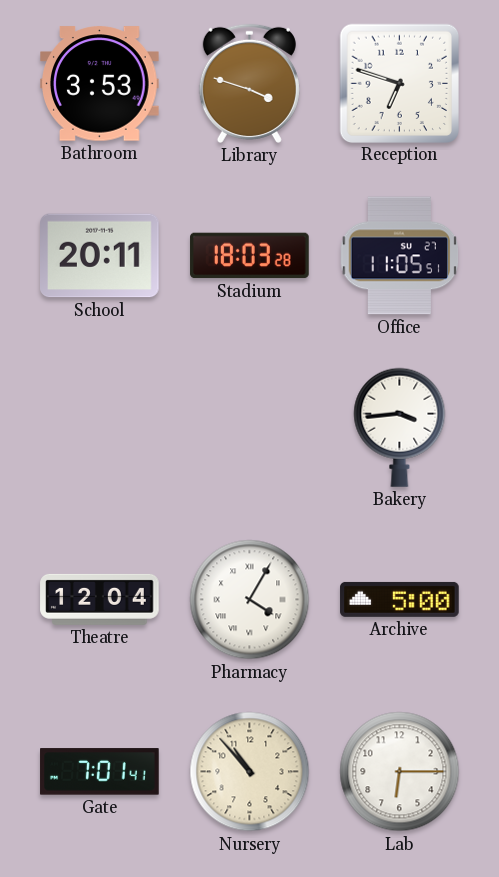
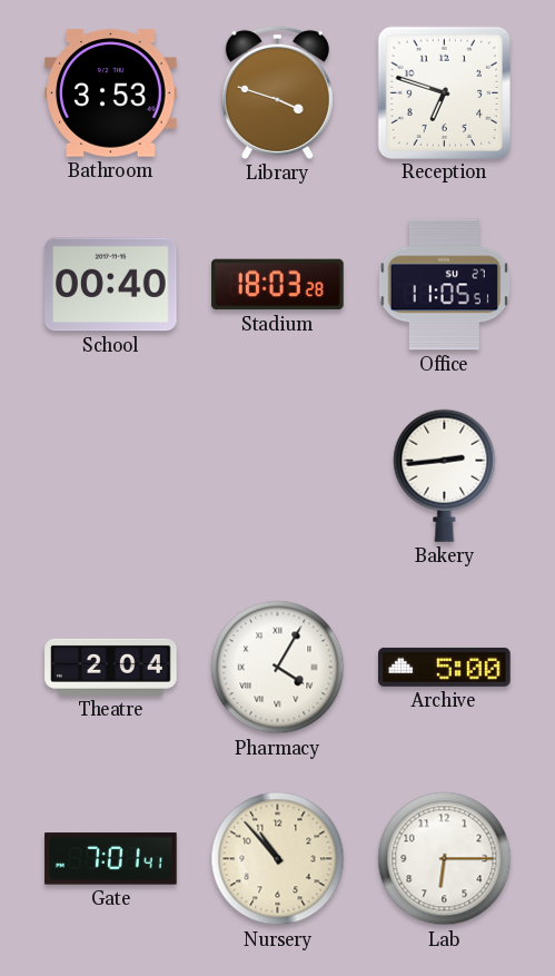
School: 20:11 -> 00:40
Bakery: 3:44 -> 2:44
Theatre: 12:04 -> 2:04
